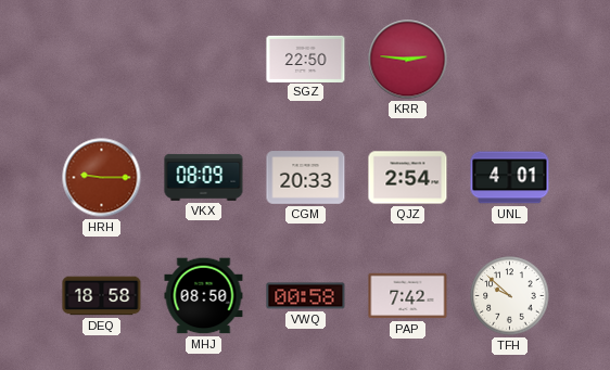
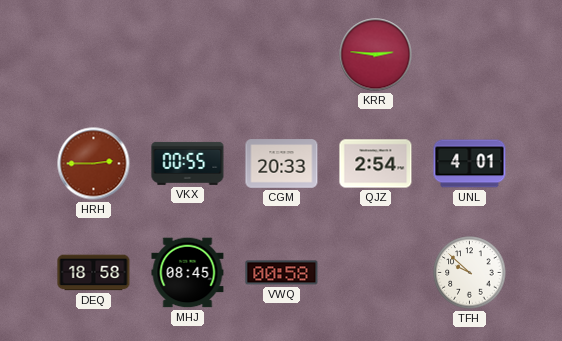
SGZ: 22:50 -> none
HRH: 9:15 -> 2:45
VKX: 08:09 -> 00:55
MHJ: 08:50 -> 08:45
PAP: 7:42 -> none
